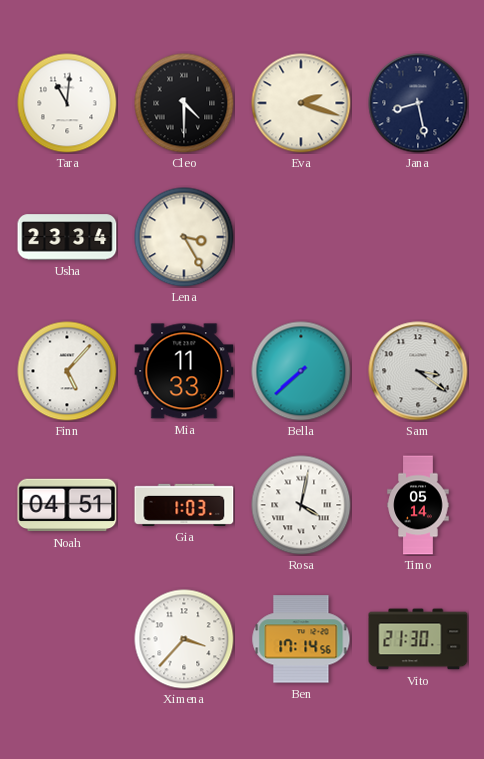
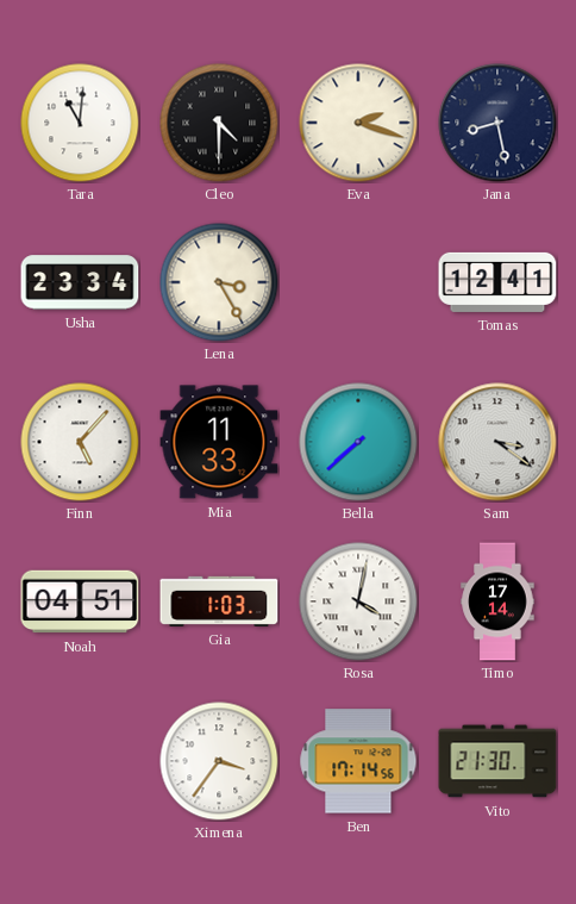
Tomas: none -> 12:41
Timo: 05:14 -> 17:14
Ximena: 3:37 -> 3:36
